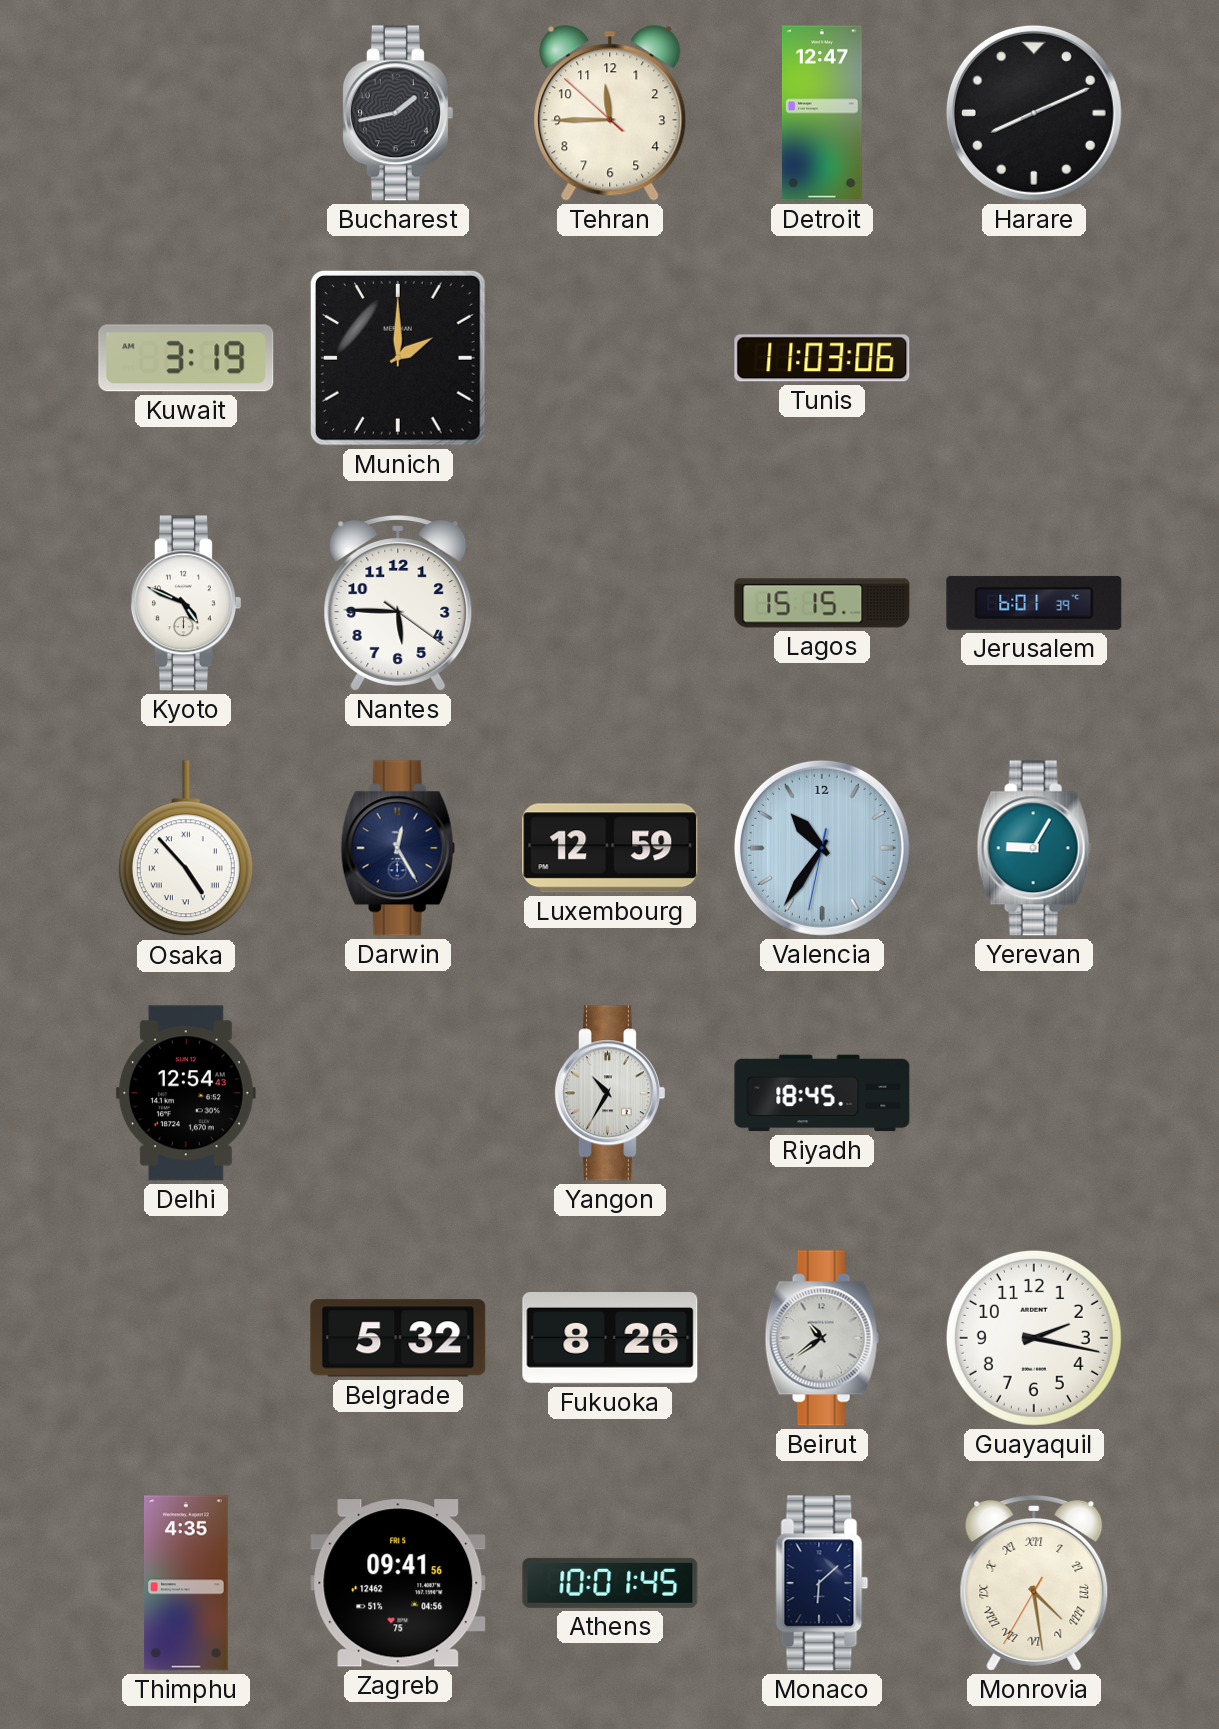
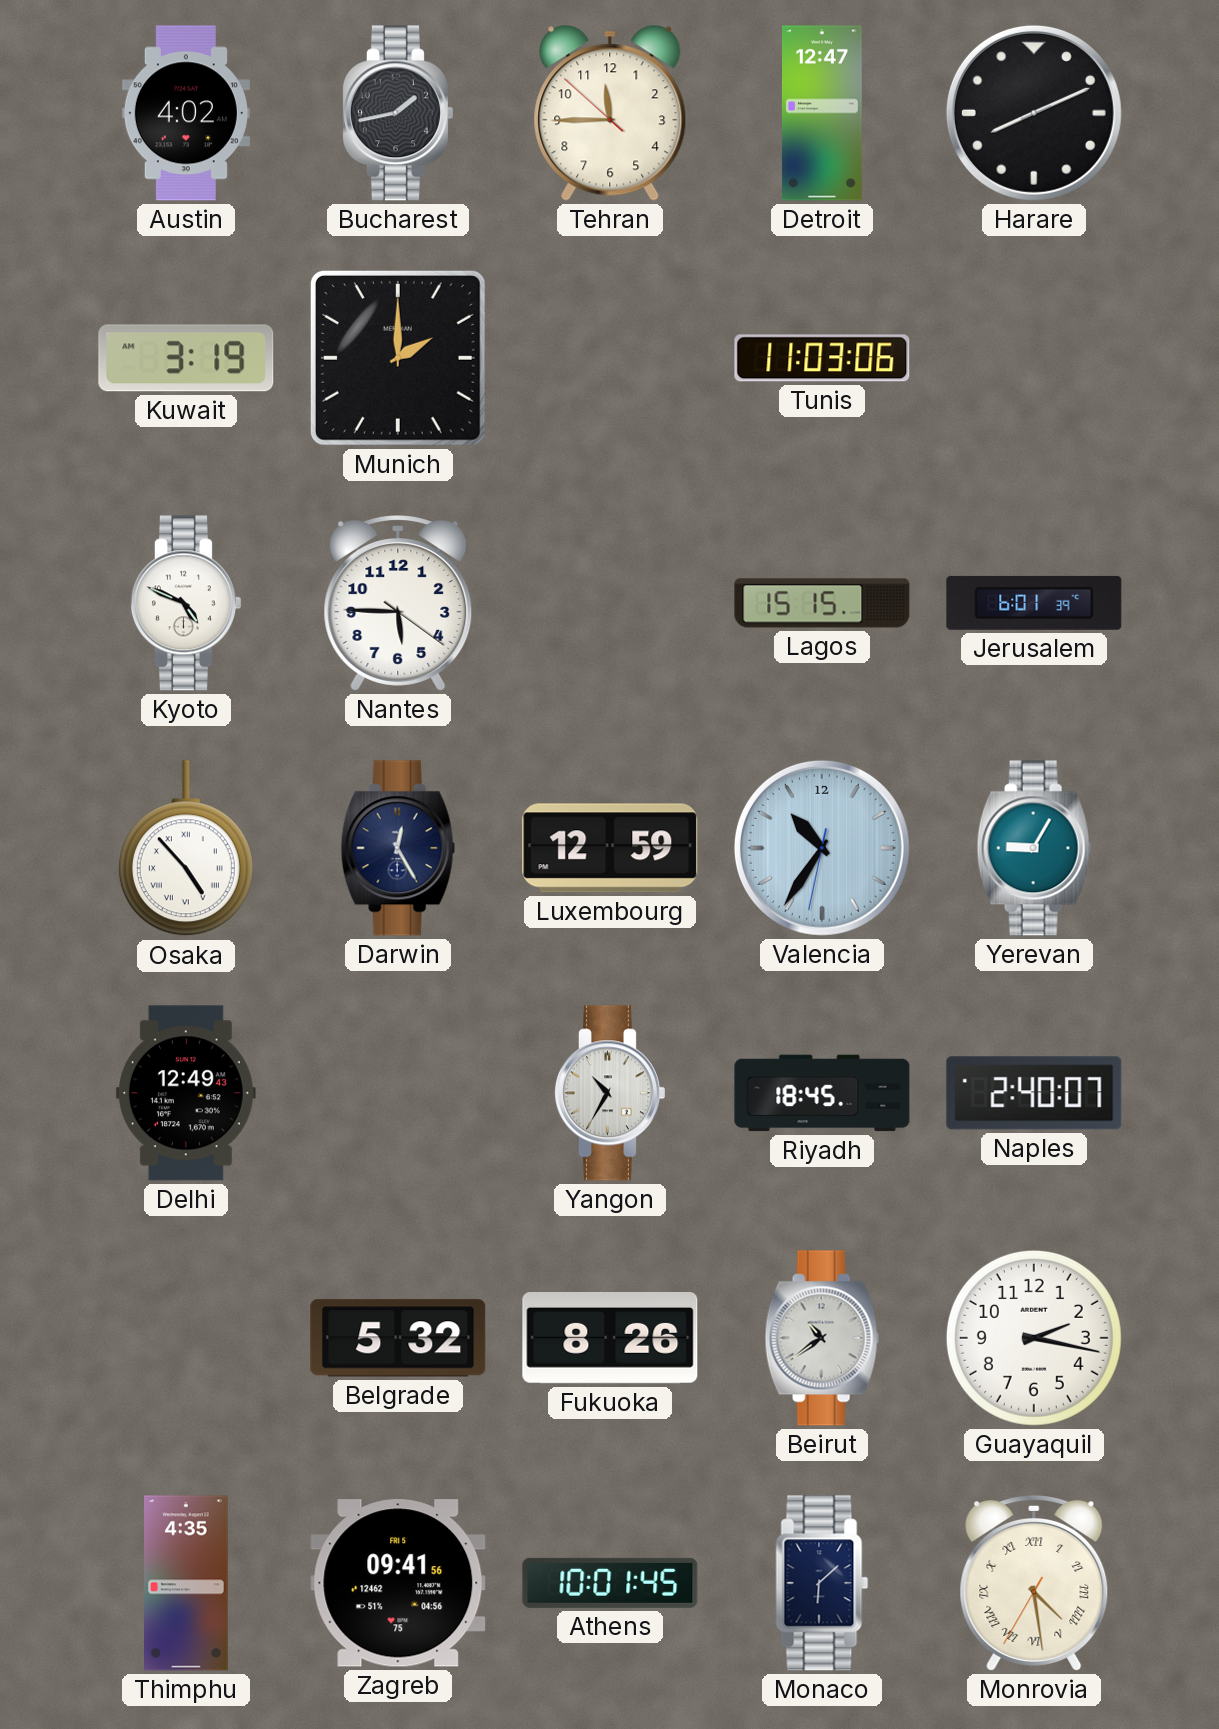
Austin: none -> 4:02
Delhi: 12:54 -> 12:49
Naples: none -> 2:40
